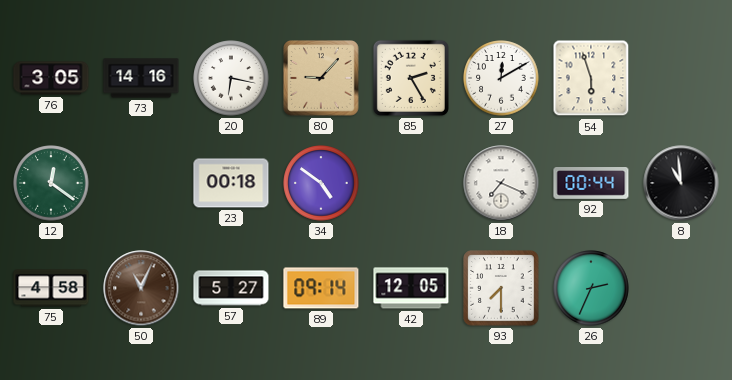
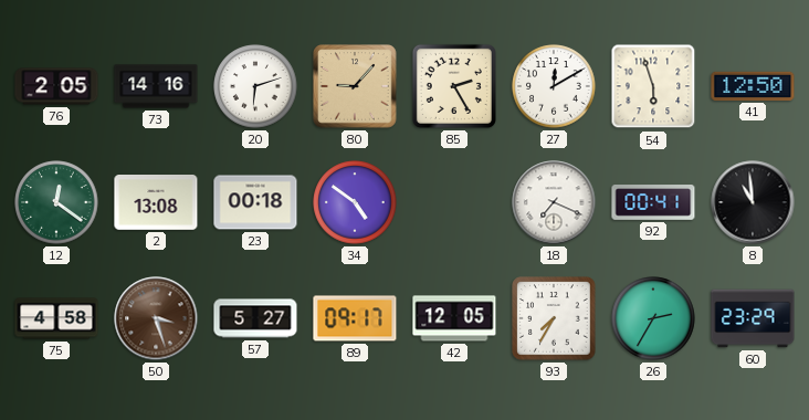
76: 3:05 -> 2:05
20: 6:17 -> 6:12
41: none -> 12:50
2: none -> 13:08
92: 00:44 -> 00:41
50: 11:04 -> 3:27
89: 09:14 -> 09:17
93: 7:30 -> 7:35
26: 2:34 -> 2:35
60: none -> 23:29
